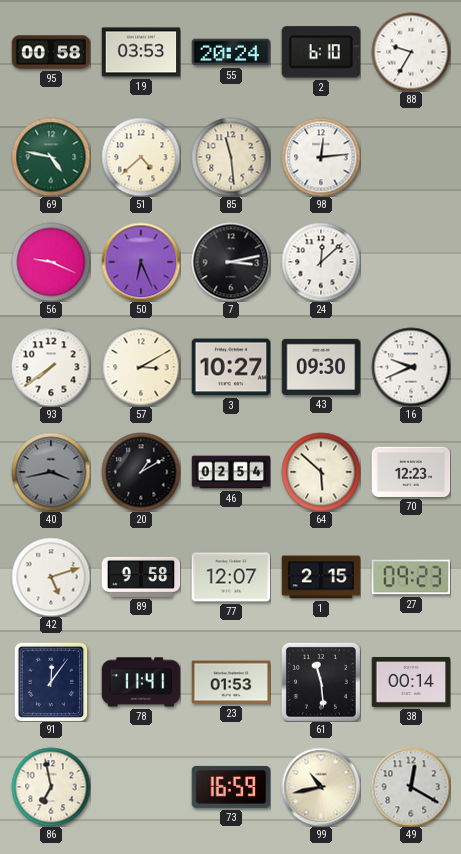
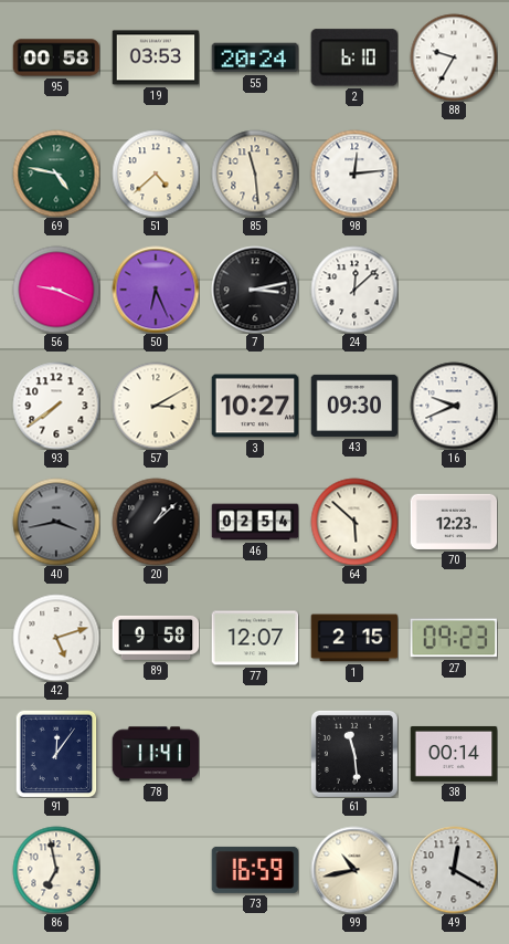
20: 1:10 -> 1:08
23: 01:53 -> none
